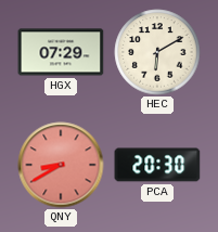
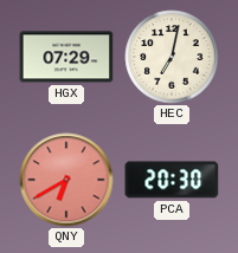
HEC: 6:10 -> 7:02
QNY: 8:40 -> 6:40
